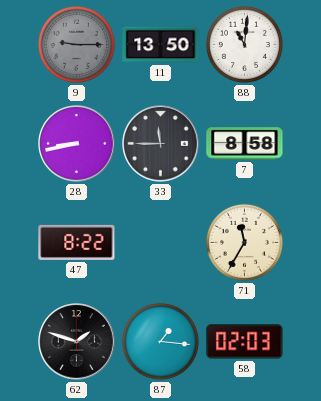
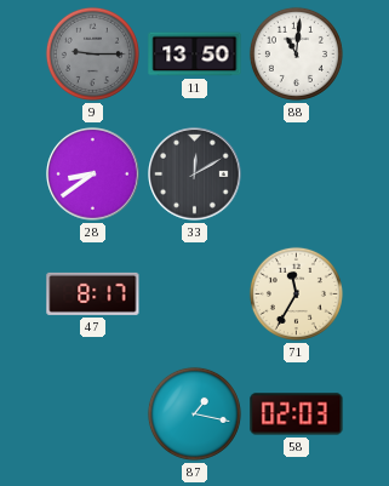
28: 8:43 -> 8:39
33: 11:45 -> 12:10
7: 8:58 -> none
47: 8:22 -> 8:17
62: 1:48 -> none
87: 1:16 -> 1:17
